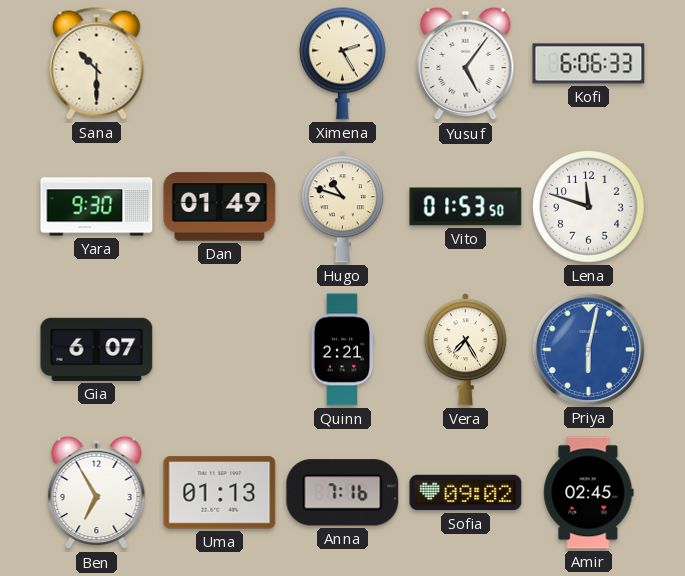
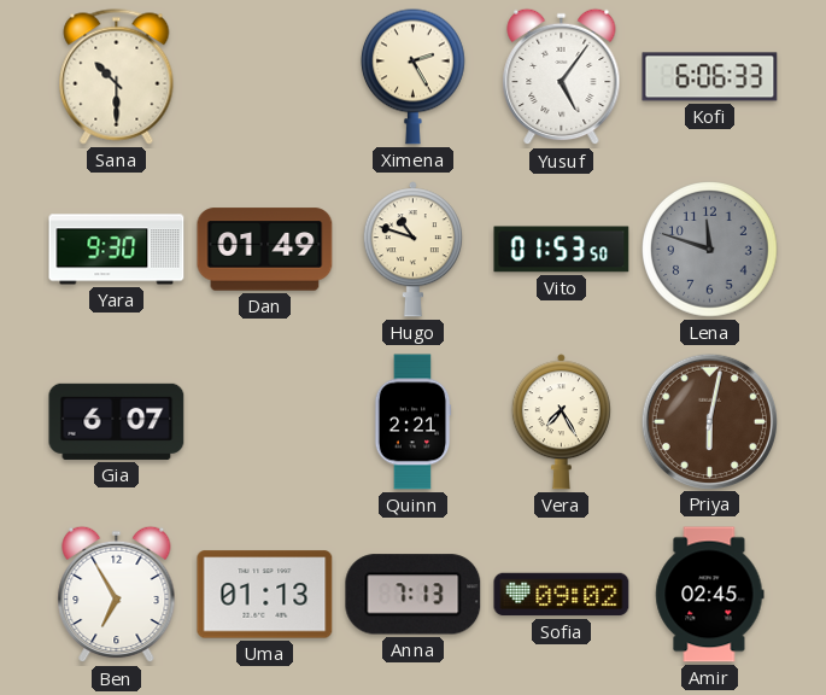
Lena dial: white -> grey
Priya dial: blue -> brown
Anna: 7:16 -> 7:13
